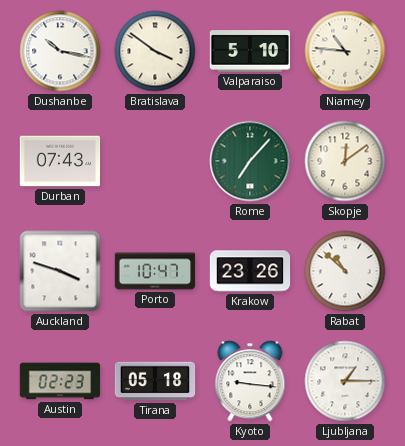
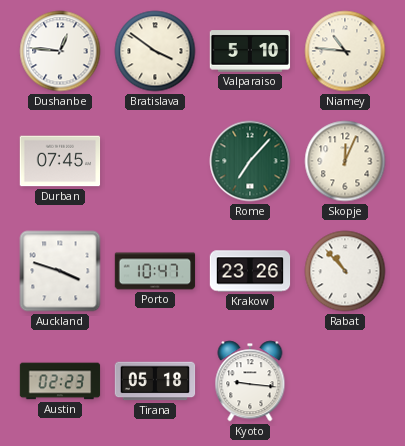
Dushanbe: 10:17 -> 12:46
Durban: 07:43 -> 07:45
Skopje: 12:09 -> 12:04
Rabat: 10:52 -> 10:53
Ljubljana: 1:15 -> none
